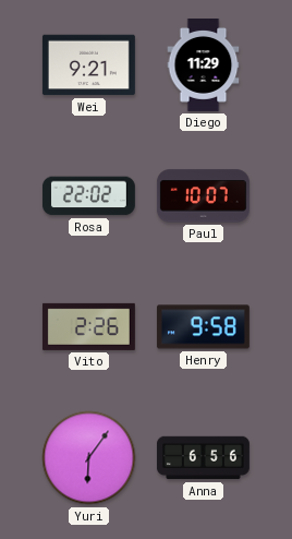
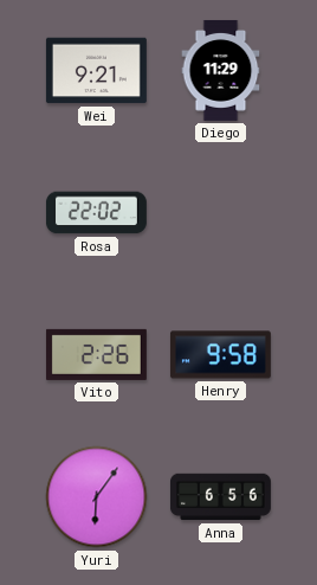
Paul: 10:07 -> none
